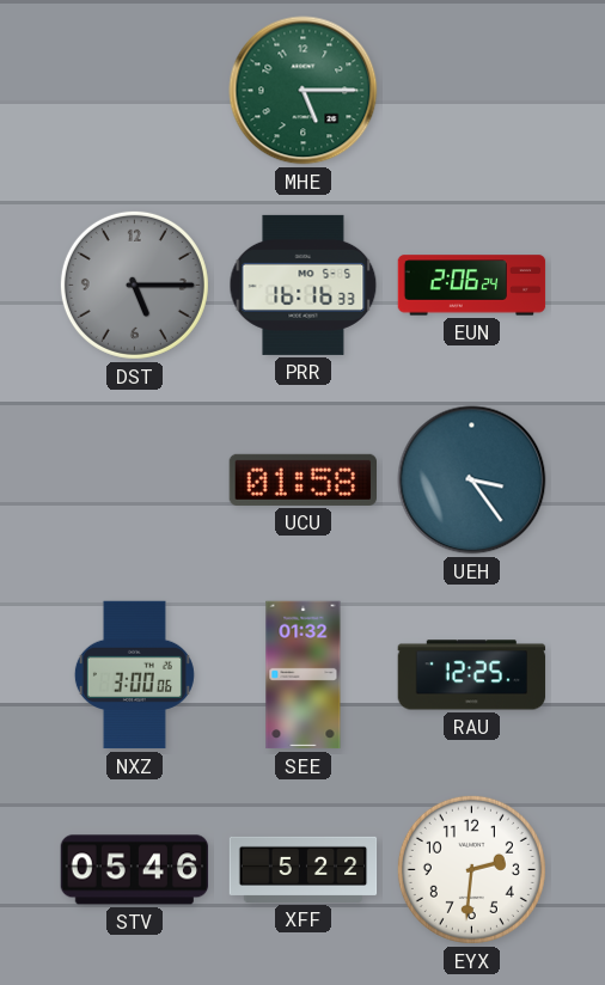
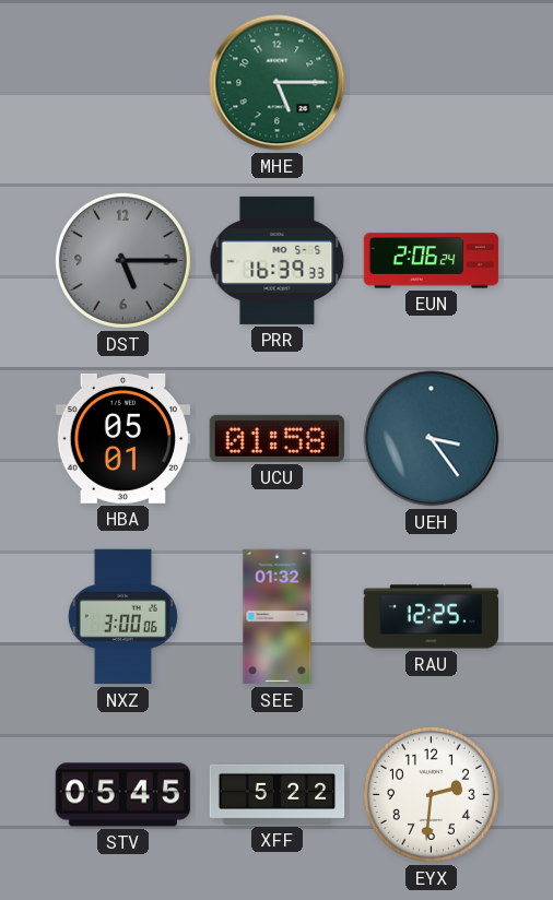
PRR: 16:16 -> 16:39
HBA: none -> 05:01
STV: 05:46 -> 05:45
